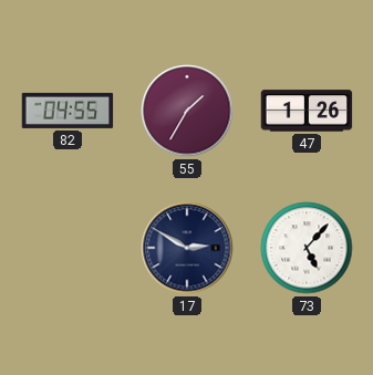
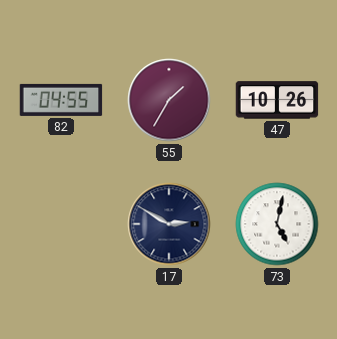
47: 1:26 -> 10:26
73: 5:07 -> 5:02
